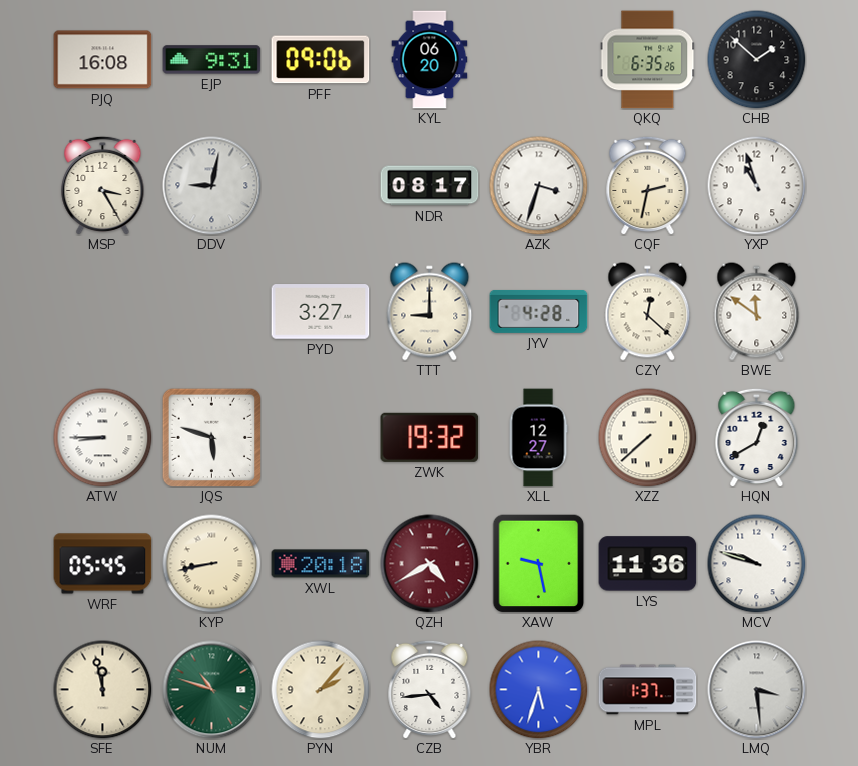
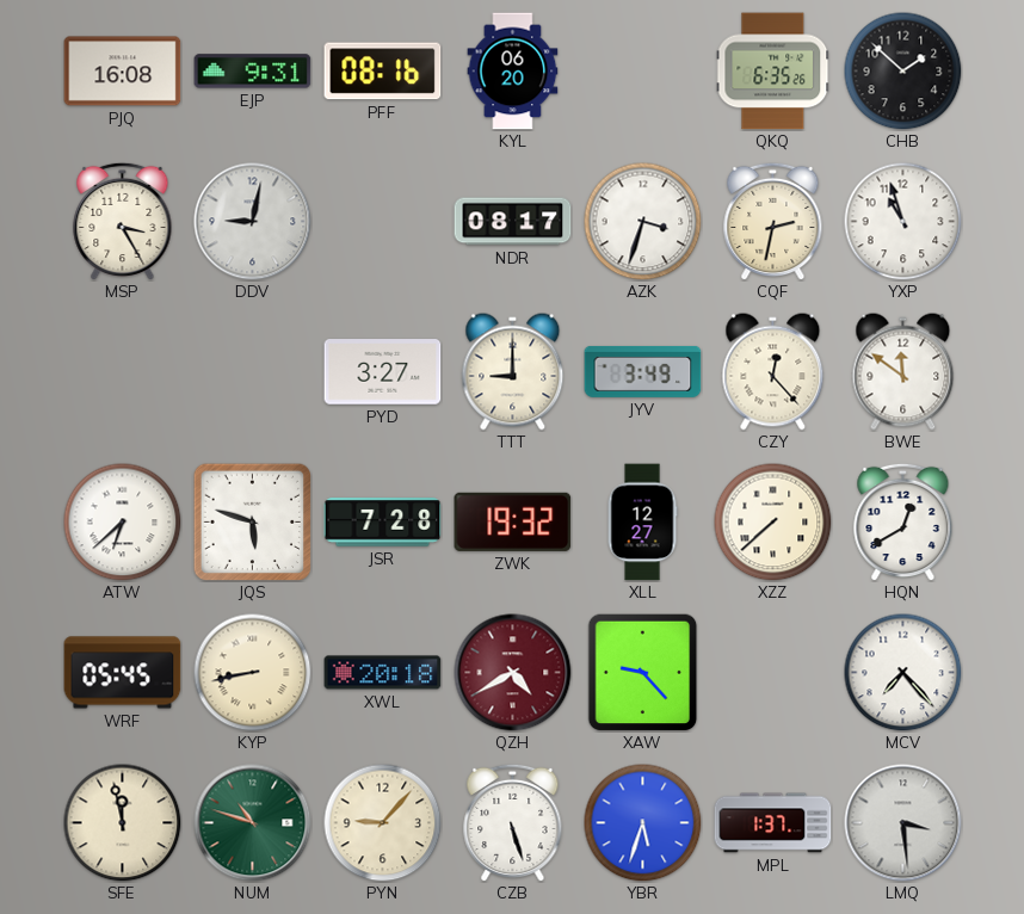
PFF: 09:06 -> 08:16
JYV: 4:28 -> 3:49
CZY: 12:22 -> 12:23
ATW: 8:45 -> 6:38
JSR: none -> 7:28
XAW: 9:28 -> 9:23
LYS: 11:36 -> none
MCV: 9:48 -> 7:23
PYN: 2:07 -> 9:07
CZB: 4:44 -> 5:27
